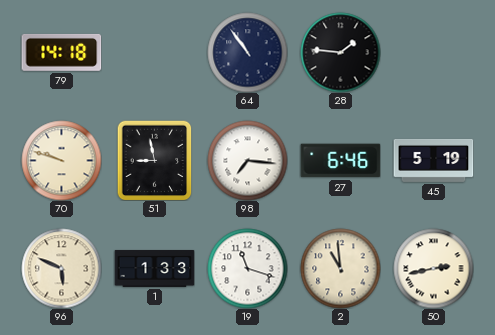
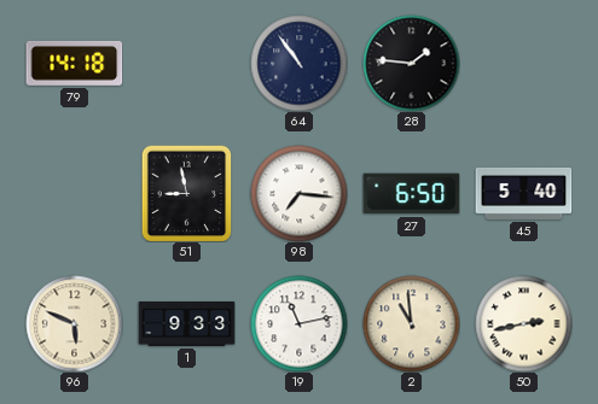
70: 9:48 -> none
27: 6:46 -> 6:50
45: 5:19 -> 5:40
1: 1:33 -> 9:33
19: 11:18 -> 11:13
